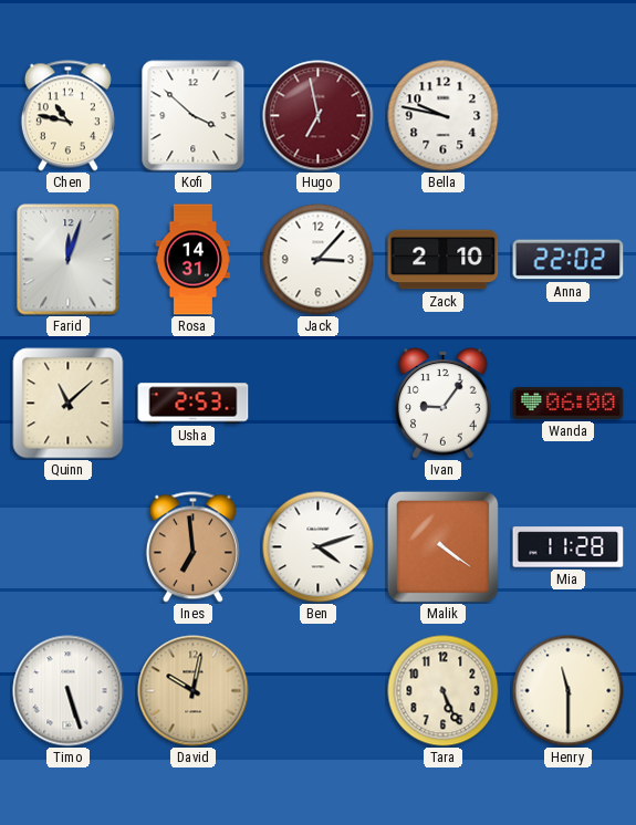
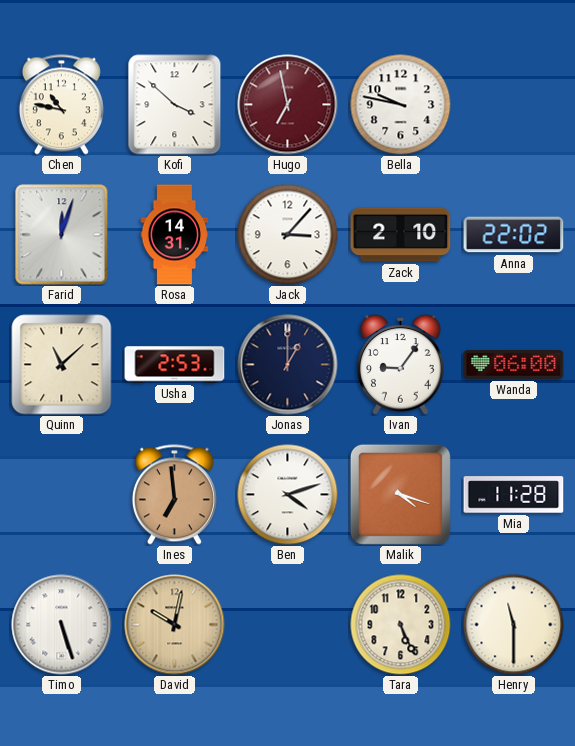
Jonas: none -> 1:00
Malik: 4:21 -> 4:18
